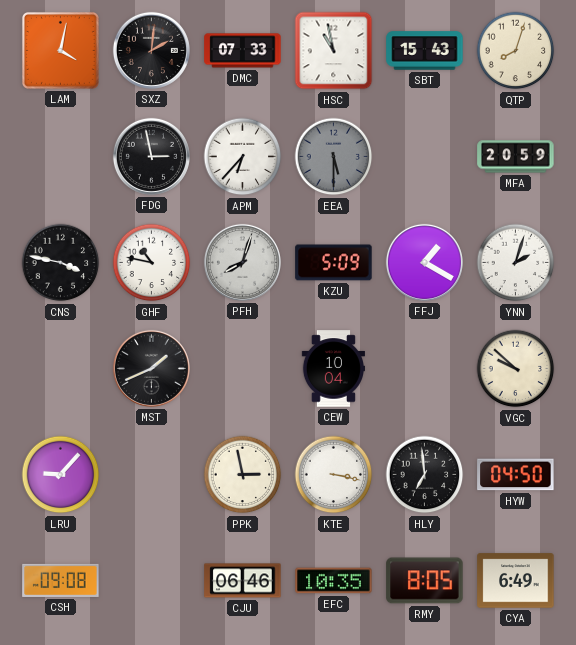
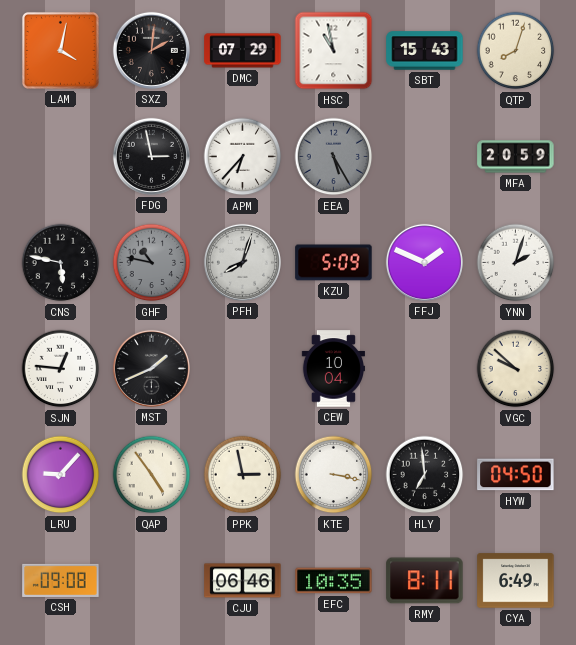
DMC: 07:33 -> 07:29
EEA: 5:30 -> 5:25
CNS: 3:47 -> 5:47
GHF dial: white -> grey
FFJ: 1:20 -> 1:49
SJN: none -> 12:46
QAP: none -> 4:54
RMY: 8:05 -> 8:11
